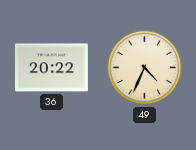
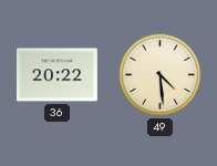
49: 4:34 -> 4:29
